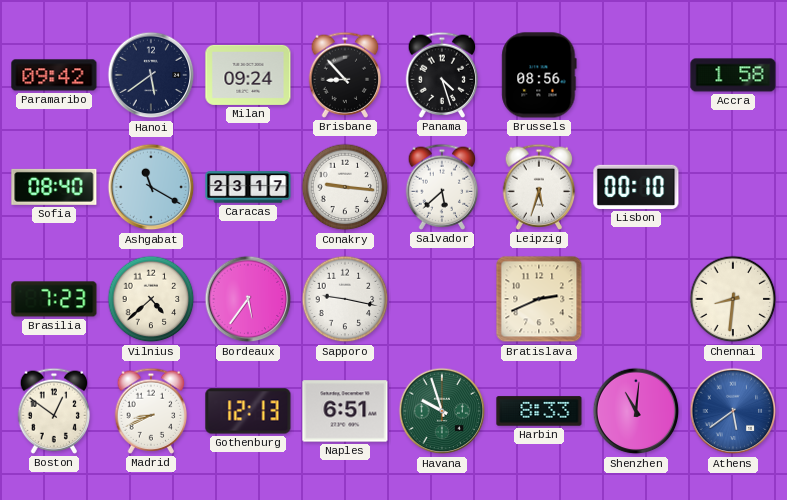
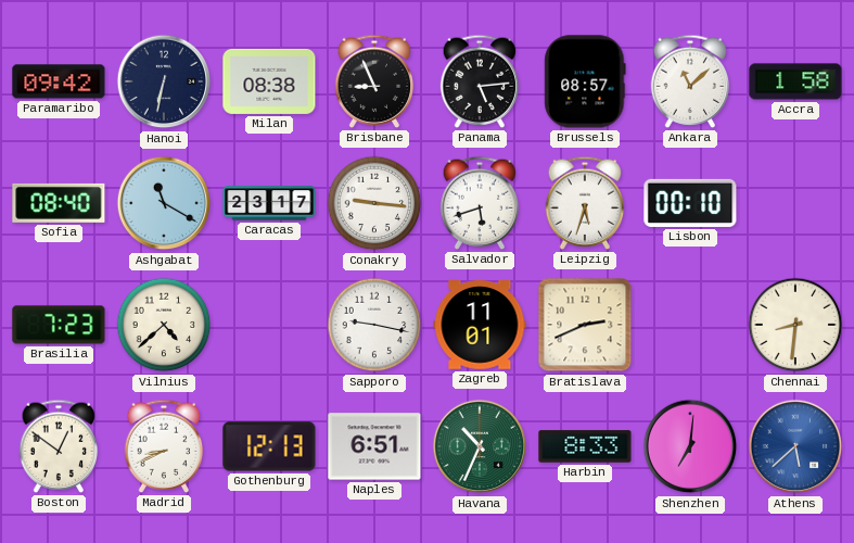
Hanoi: 5:39 -> 6:32
Milan: 09:24 -> 08:38
Brisbane: 8:53 -> 8:56
Panama: 4:27 -> 5:14
Brussels: 08:56 -> 08:57
Ankara: none -> 11:08
Salvador: 5:38 -> 5:42
Bordeaux: 5:36 -> none
Zagreb: none -> 11:01
Havana: 9:57 -> 10:34
Shenzhen: 11:01 -> 7:01
Athens: 5:39 -> 5:38
